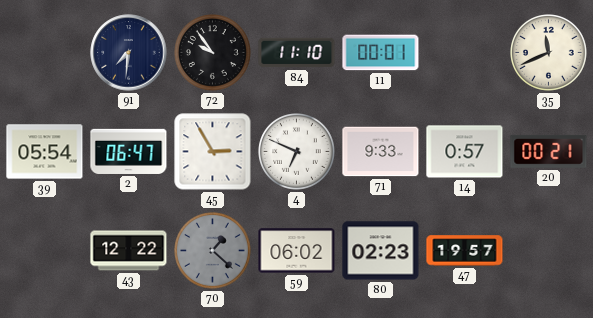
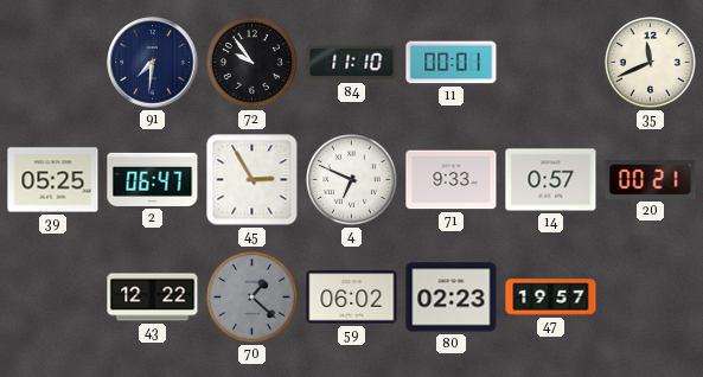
39: 05:54 -> 05:25
